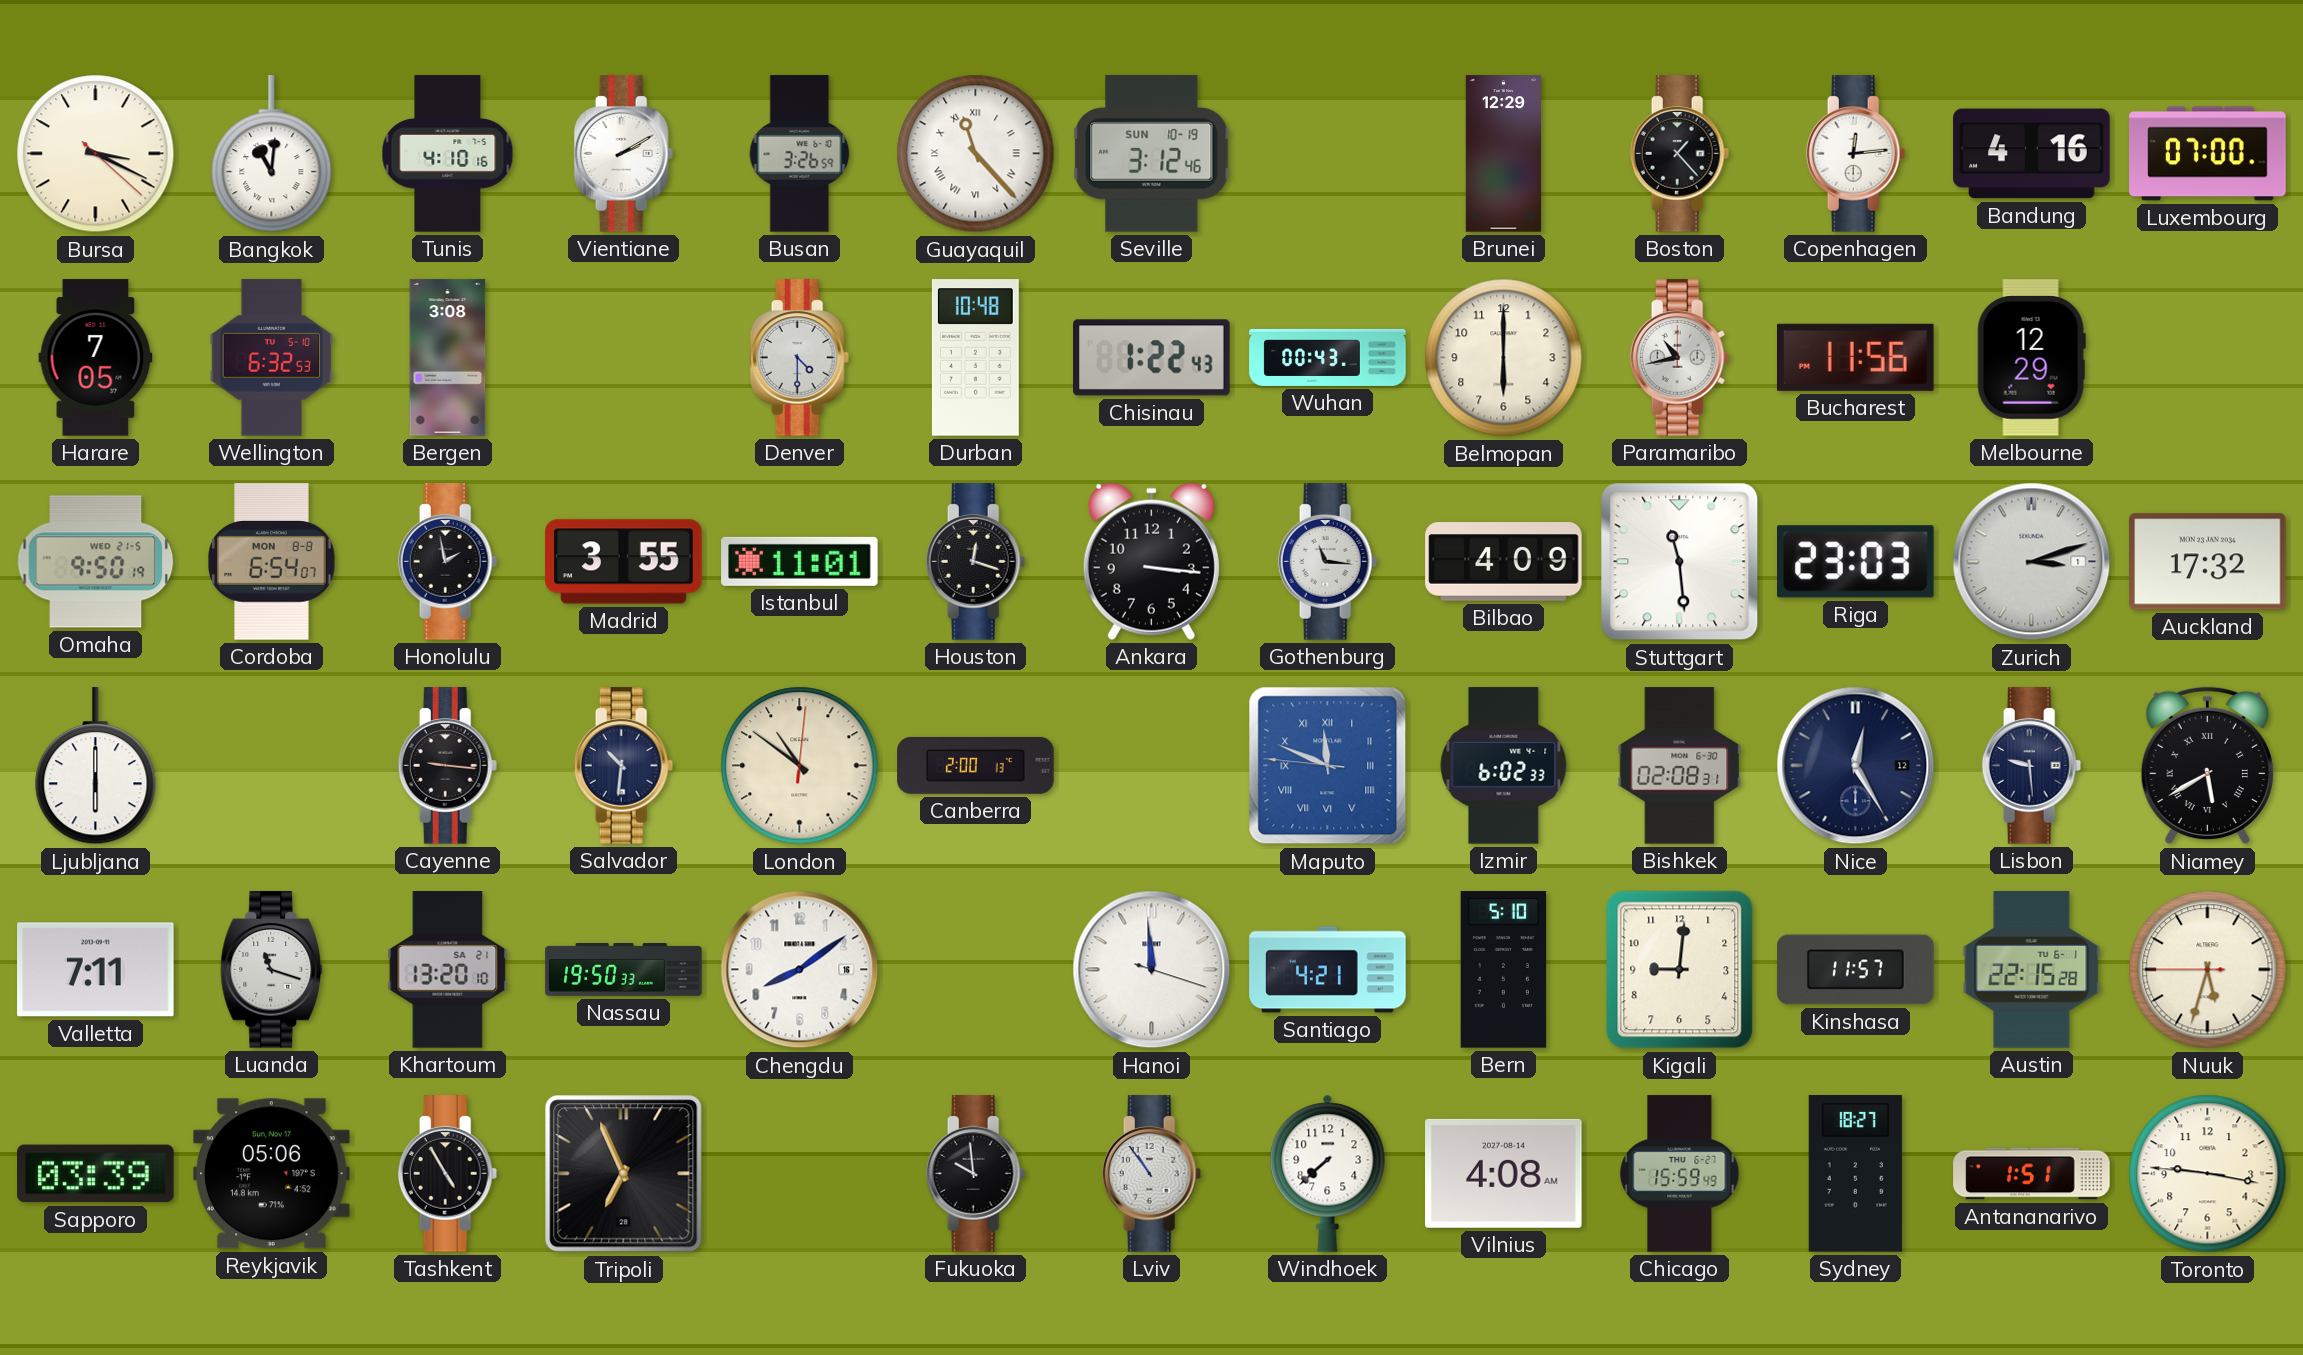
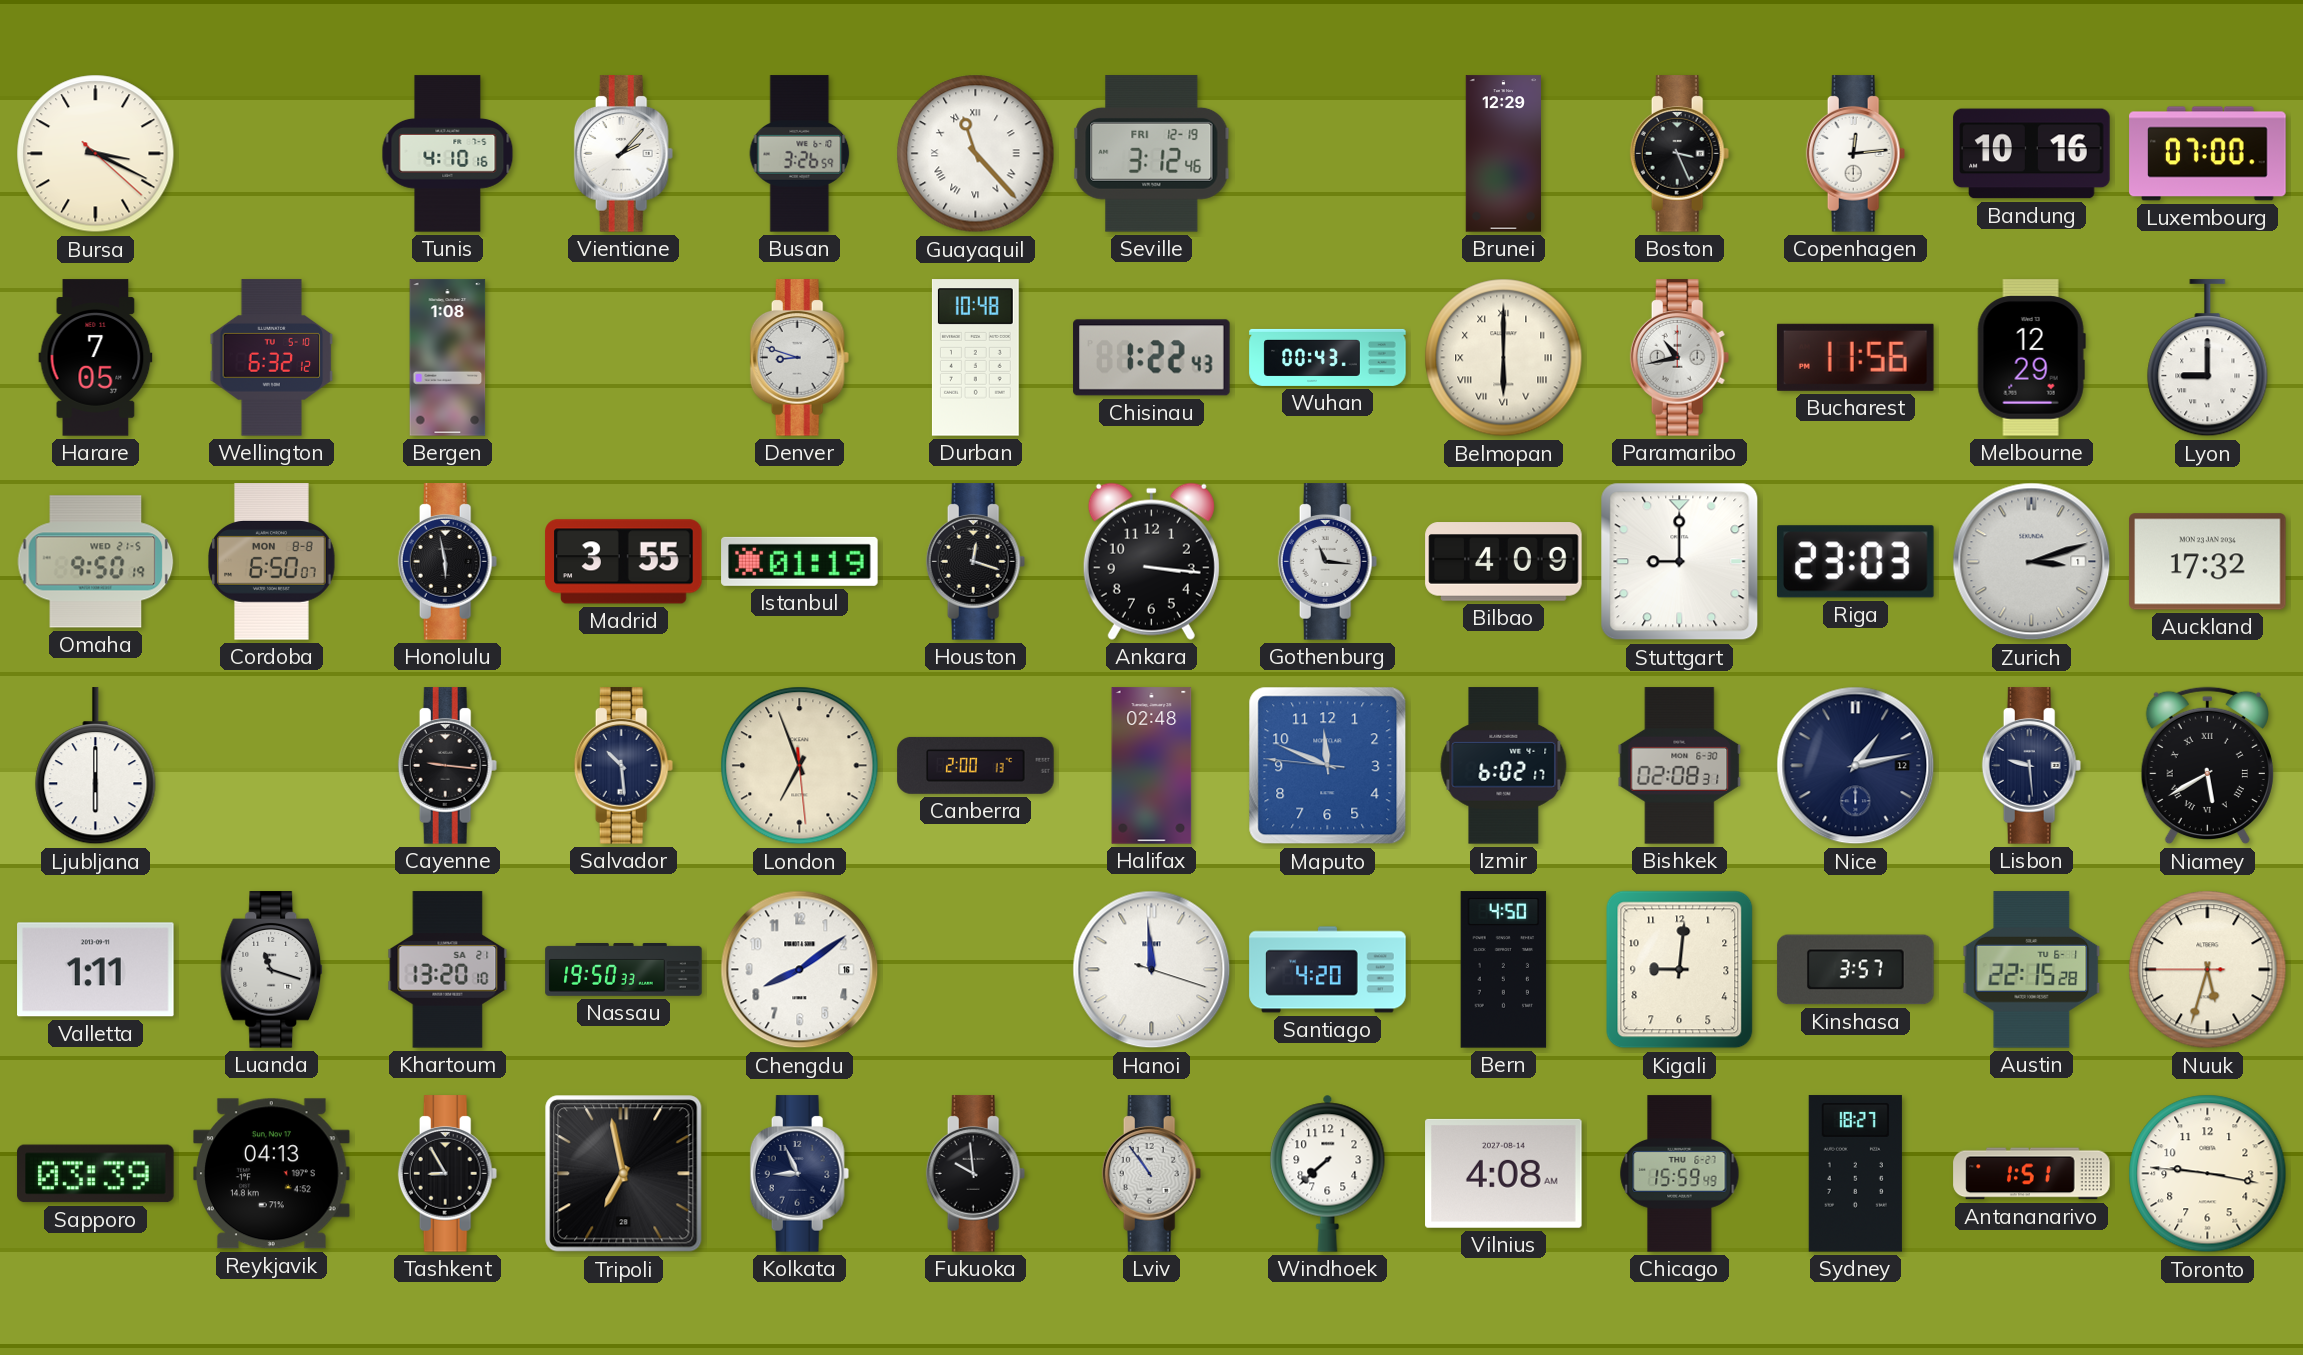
Bangkok: 11:01 -> none
Vientiane: 2:10 -> 2:07
Seville date: SUN 10-19 -> FRI 12-19
Boston: 1:23 -> 3:26
Bandung: 4:16 -> 10:16
Wellington: 6:32:53 -> 6:32:12
Bergen: 3:08 -> 1:08
Denver: 4:30 -> 8:48
Belmopan numerals: Arabic -> Roman
Lyon: none -> 9:00
Cordoba: 6:54 -> 6:50
Honolulu: 1:58 -> 5:58
Istanbul: 11:01 -> 01:19
Stuttgart: 11:29 -> 9:00
Salvador: 10:31 -> 10:29
London: 10:51 -> 6:56
Halifax: none -> 02:48
Maputo numerals: Roman -> Arabic
Izmir: 6:02:33 -> 6:02:17
Nice: 12:25 -> 1:13
Valletta: 7:11 -> 1:11
Santiago: 4:21 -> 4:20
Bern: 5:10 -> 4:50
Kinshasa: 11:57 -> 3:57
Reykjavik: 05:06 -> 04:13
Tashkent: 4:55 -> 8:55
Tripoli: 6:56 -> 6:58
Kolkata: none -> 8:56
